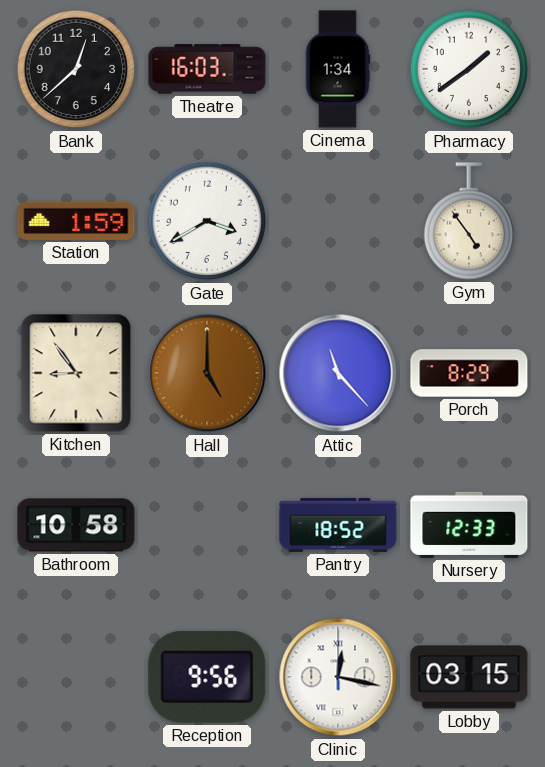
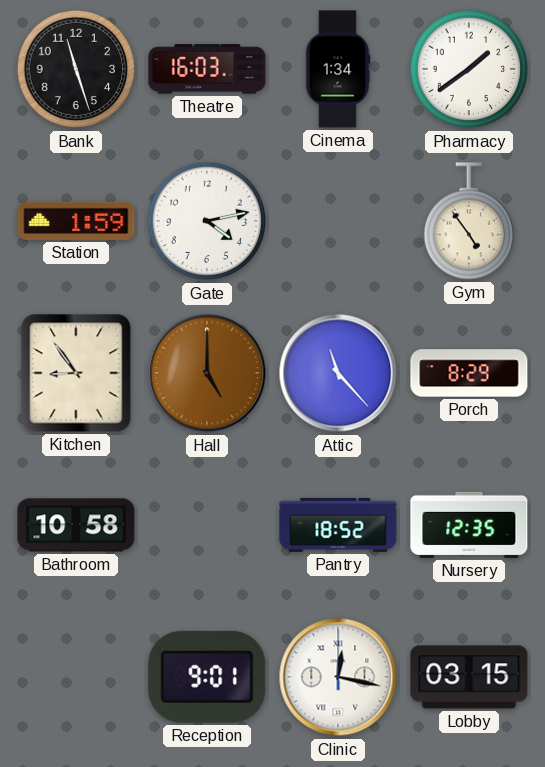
Bank: 12:38 -> 11:27
Gate: 3:40 -> 4:13
Nursery: 12:33 -> 12:35
Reception: 9:56 -> 9:01
